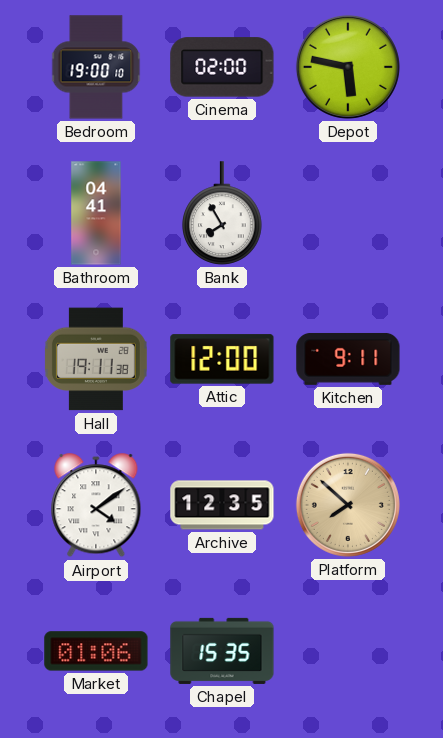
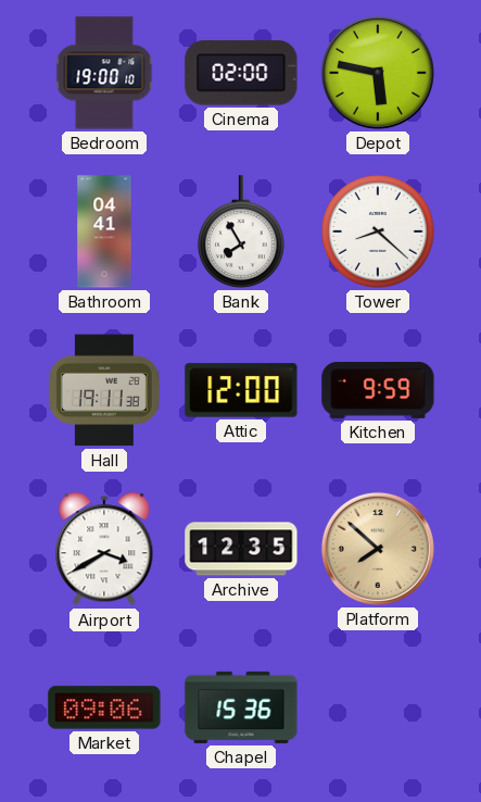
Tower: none -> 8:22
Kitchen: 9:11 -> 9:59
Airport: 4:09 -> 3:40
Market: 01:06 -> 09:06
Chapel: 15:35 -> 15:36
